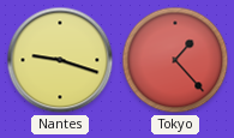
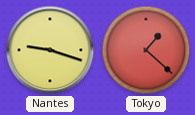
Tokyo: 1:23 -> 1:22
